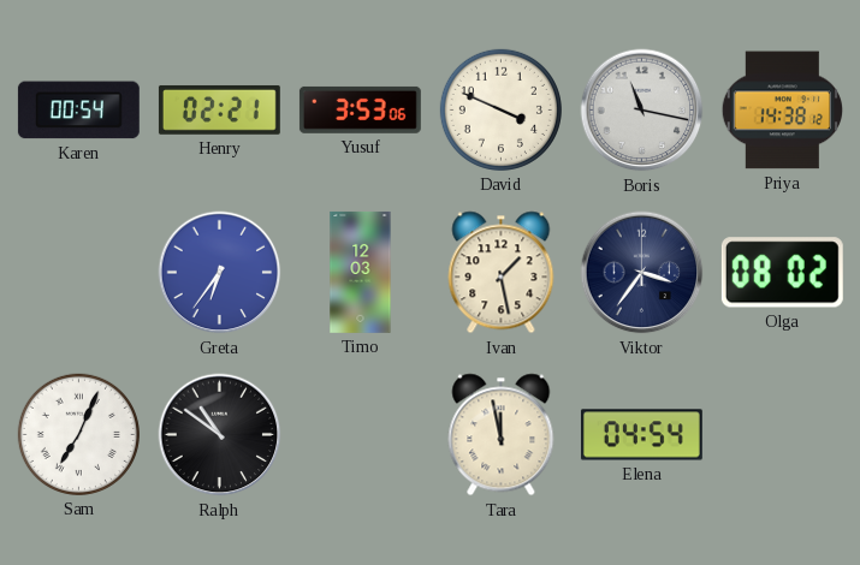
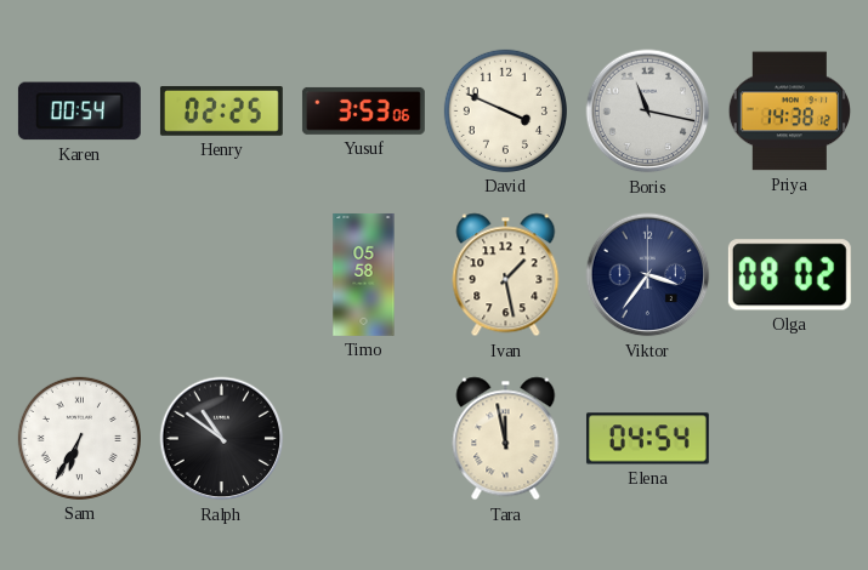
Henry: 02:21 -> 02:25
Greta: 6:36 -> none
Timo: 12:03 -> 05:58
Sam: 7:04 -> 6:35
